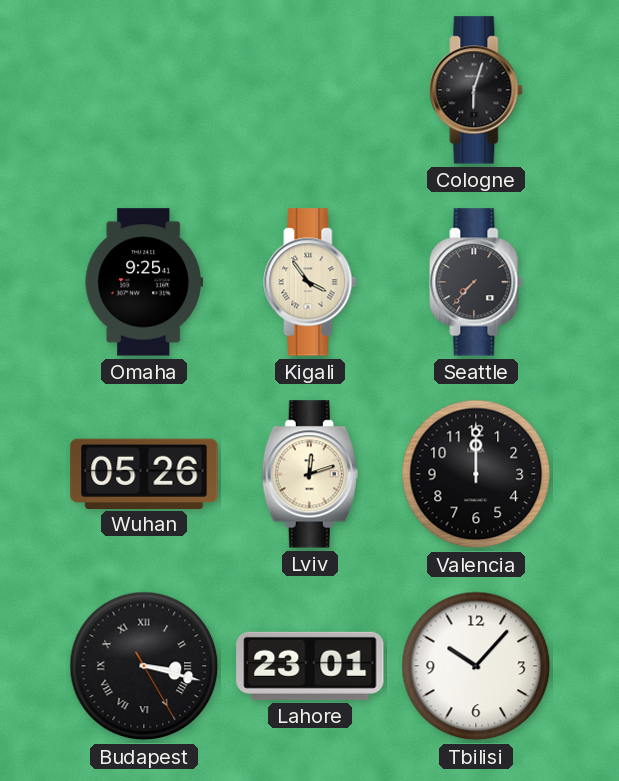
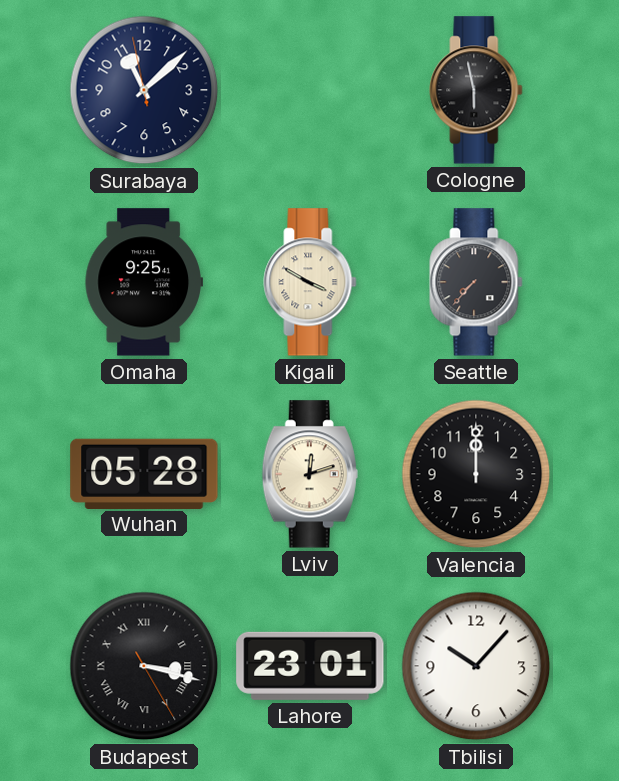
Surabaya: none -> 11:07
Cologne: 6:03 -> 5:58
Kigali: 3:54 -> 3:50
Wuhan: 05:26 -> 05:28
